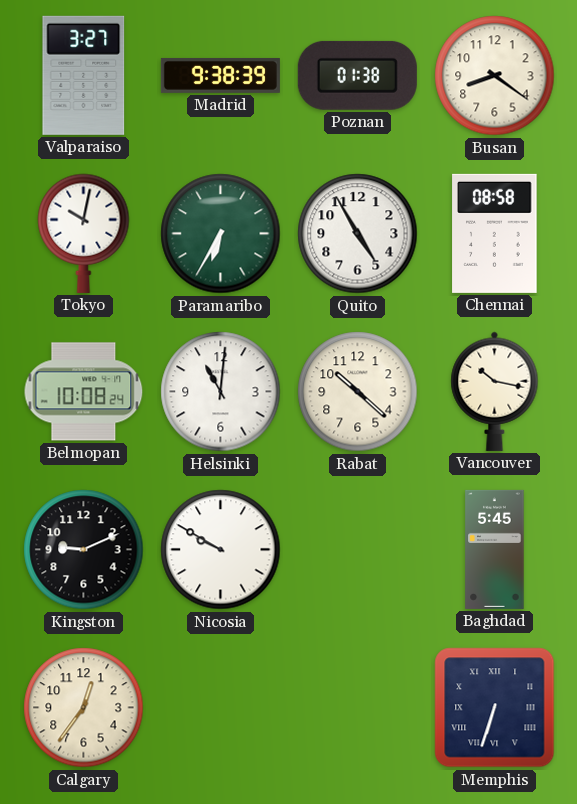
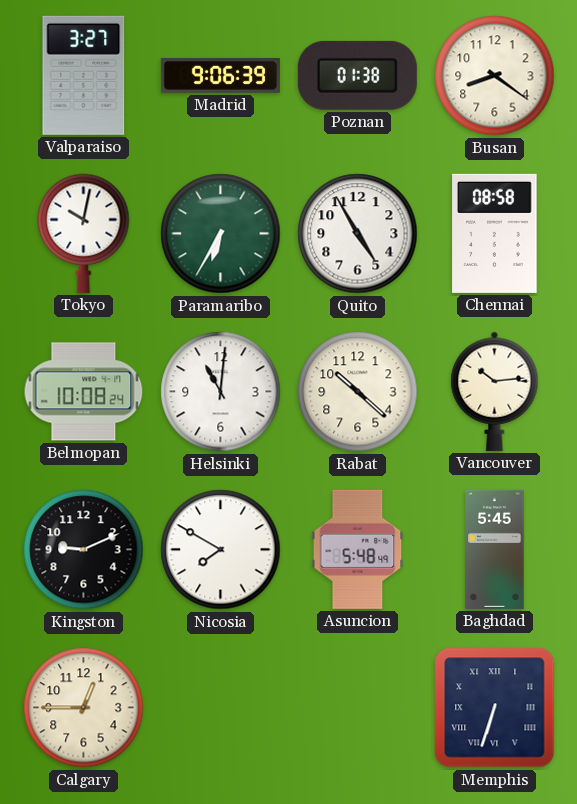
Madrid: 9:38 -> 9:06
Vancouver: 10:17 -> 10:14
Nicosia: 9:50 -> 7:50
Asuncion: none -> 5:48
Calgary: 12:36 -> 12:45
